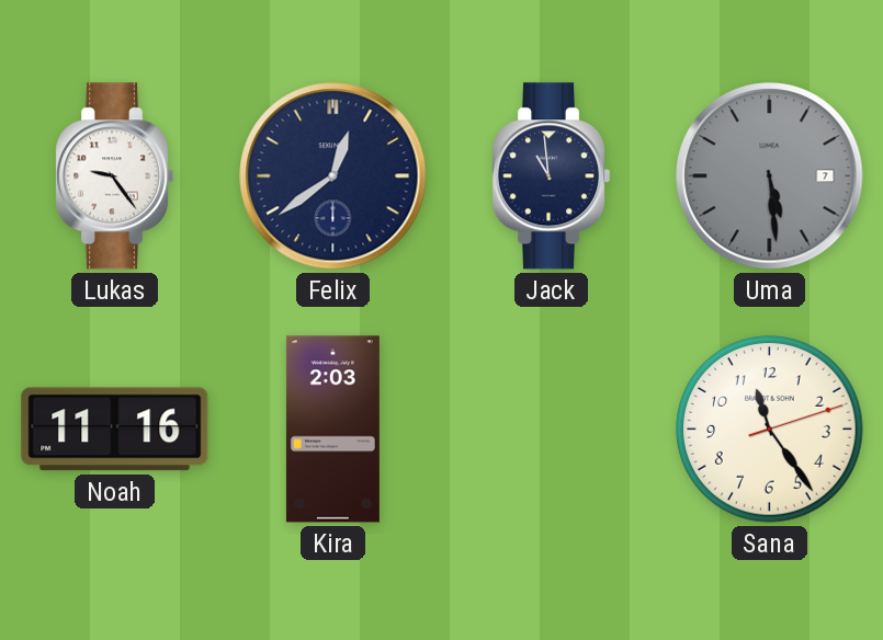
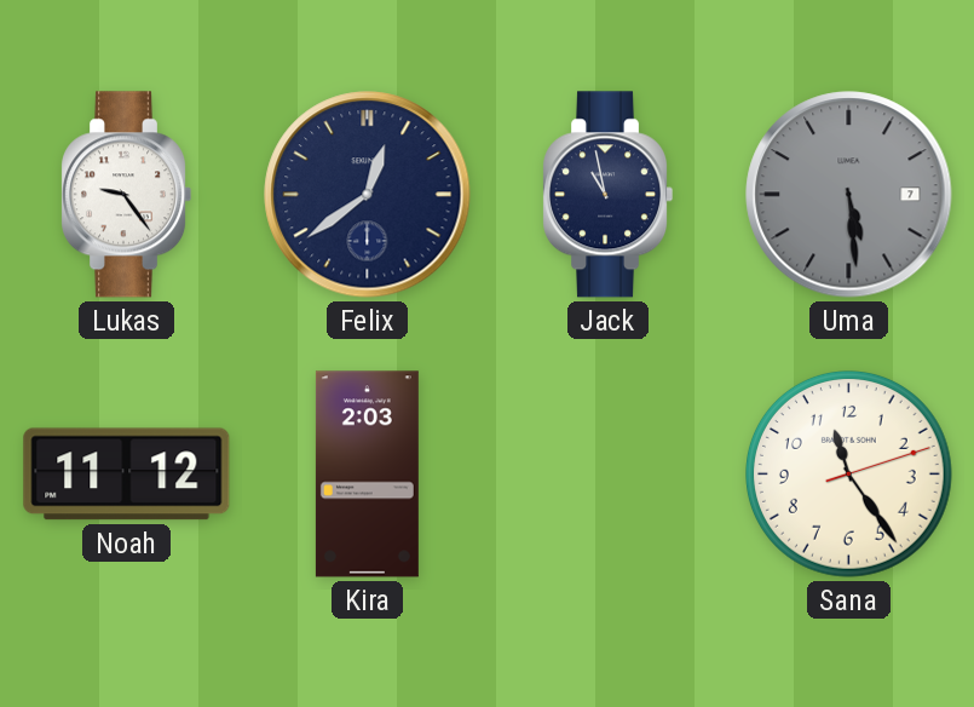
Jack: 10:59 -> 10:58
Noah: 11:16 -> 11:12
